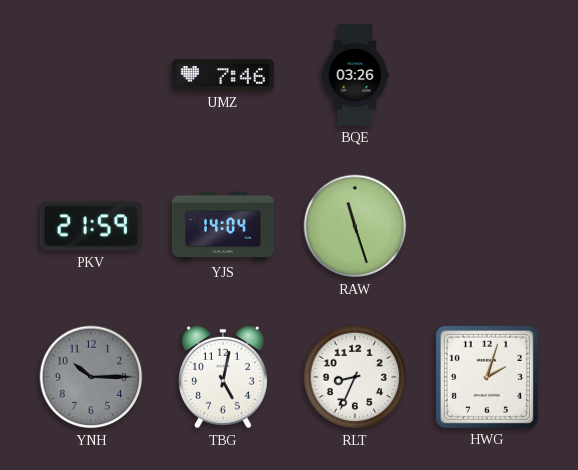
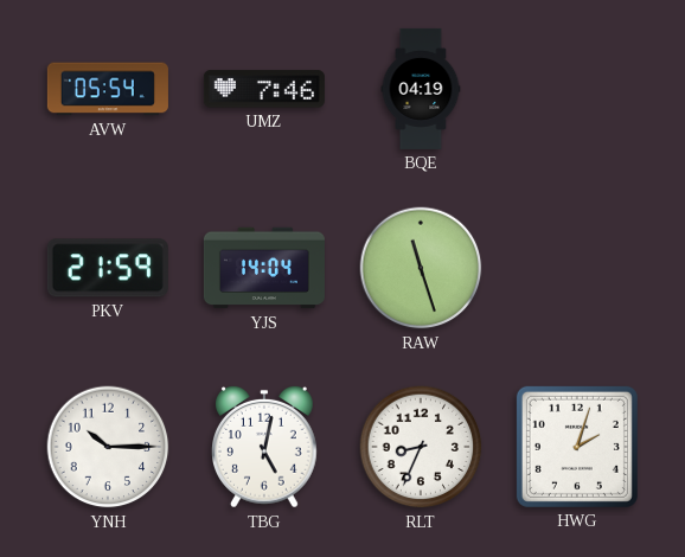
AVW: none -> 05:54
BQE: 03:26 -> 04:19
YNH dial: grey -> white
